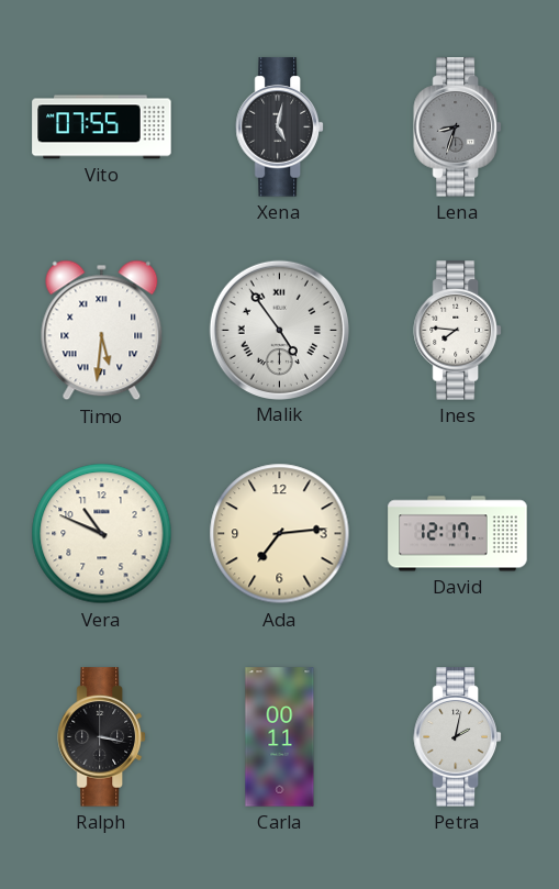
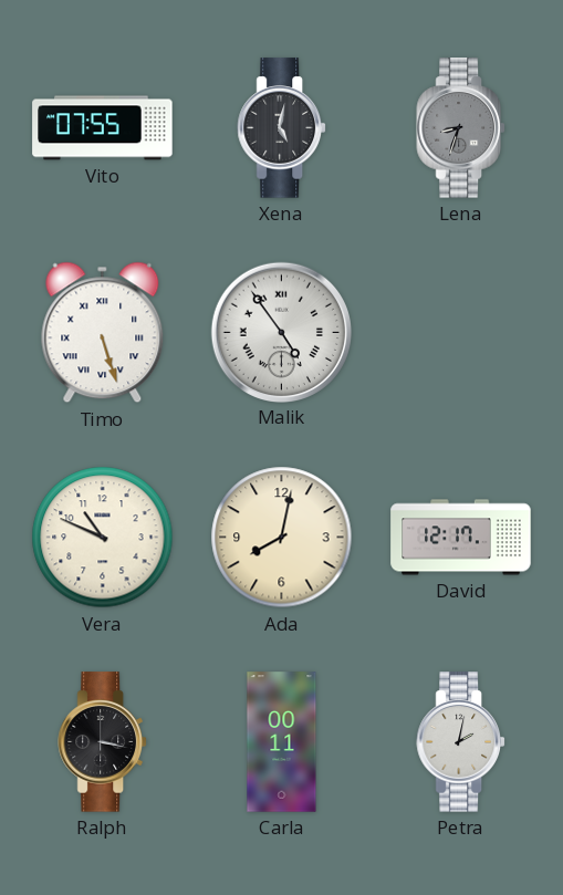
Timo: 5:31 -> 5:27
Ines: 7:46 -> none
Ada: 7:14 -> 8:02
